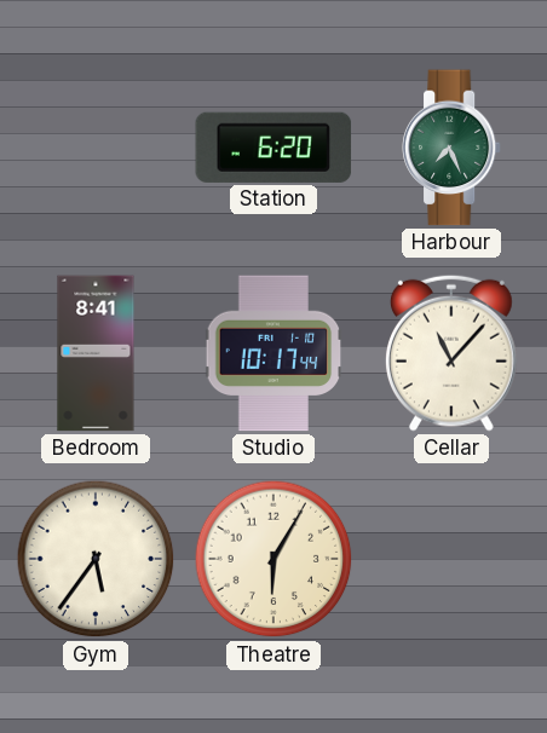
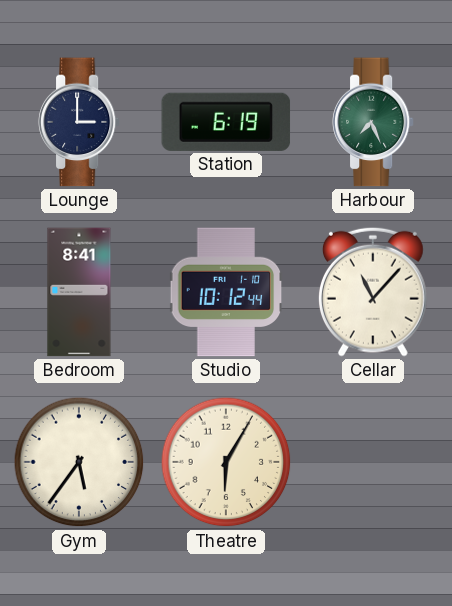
Lounge: none -> 3:00
Station: 6:20 -> 6:19
Studio: 10:17 -> 10:12
